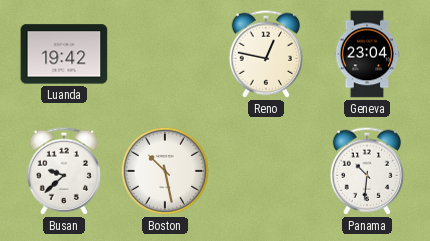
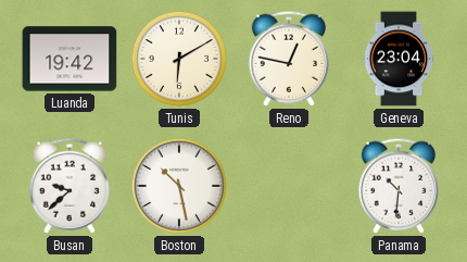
Tunis: none -> 6:10
